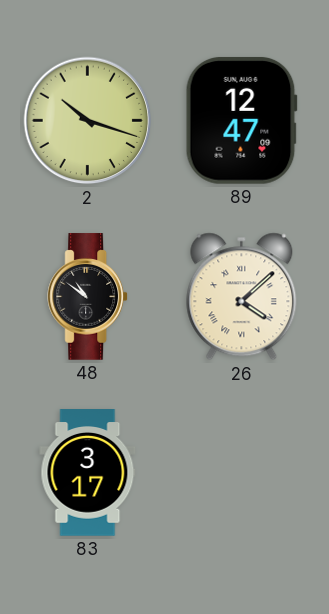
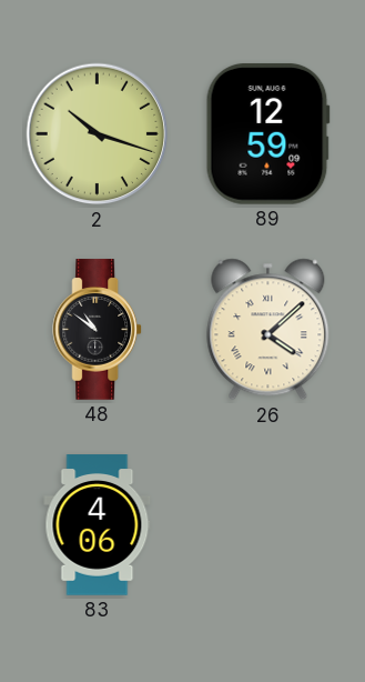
89: 12:47 -> 12:59
83: 3:17 -> 4:06
